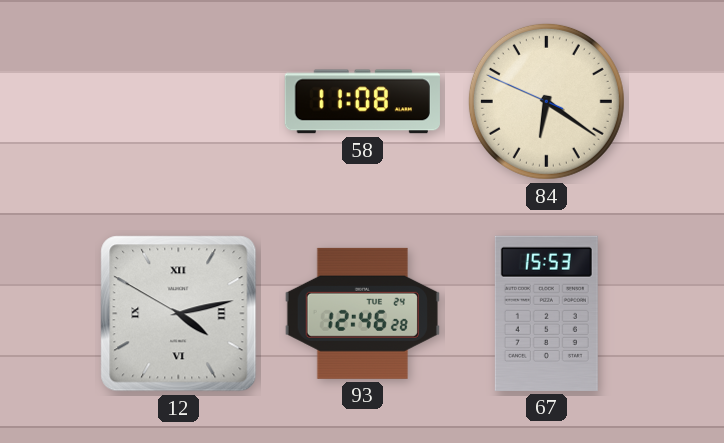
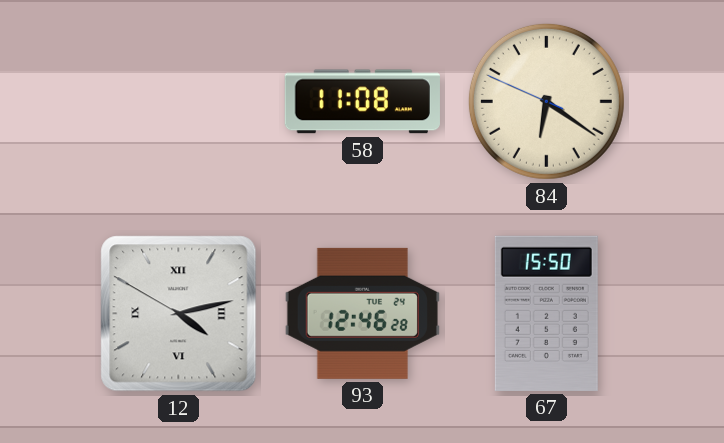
67: 15:53 -> 15:50
